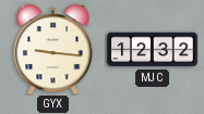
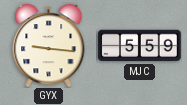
MJC: 12:32 -> 5:59
